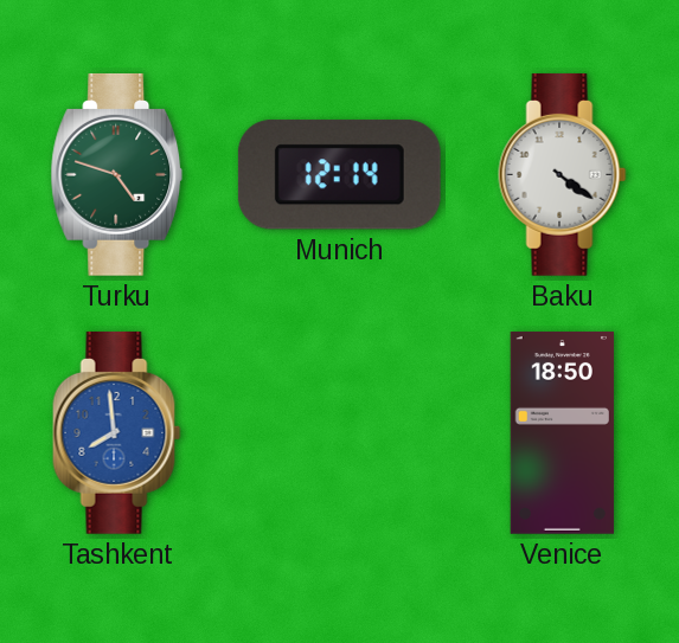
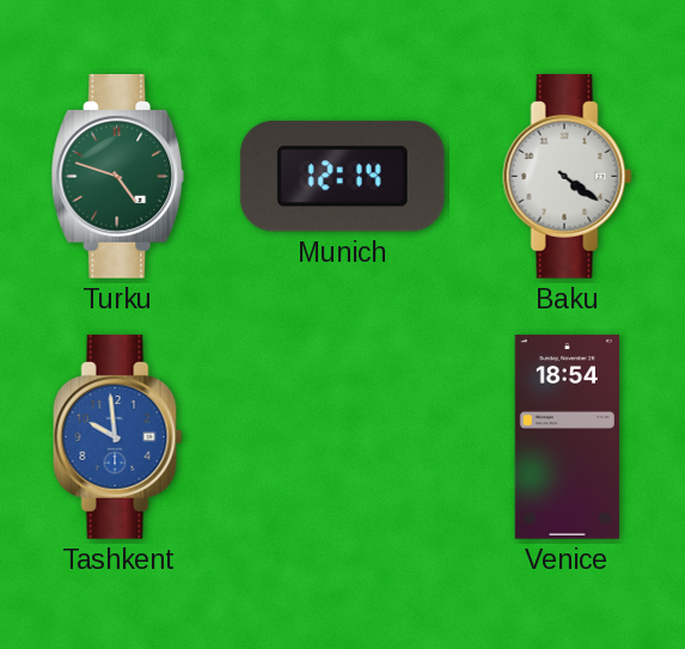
Tashkent: 7:59 -> 9:59
Venice: 18:50 -> 18:54
